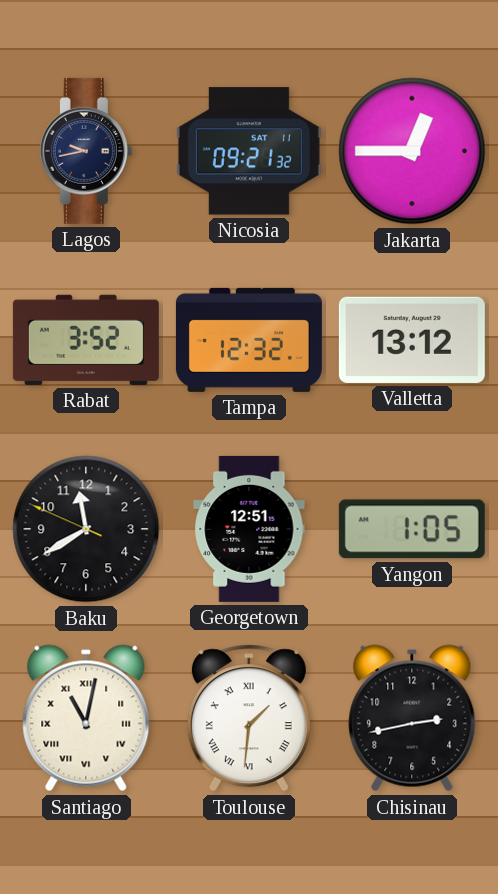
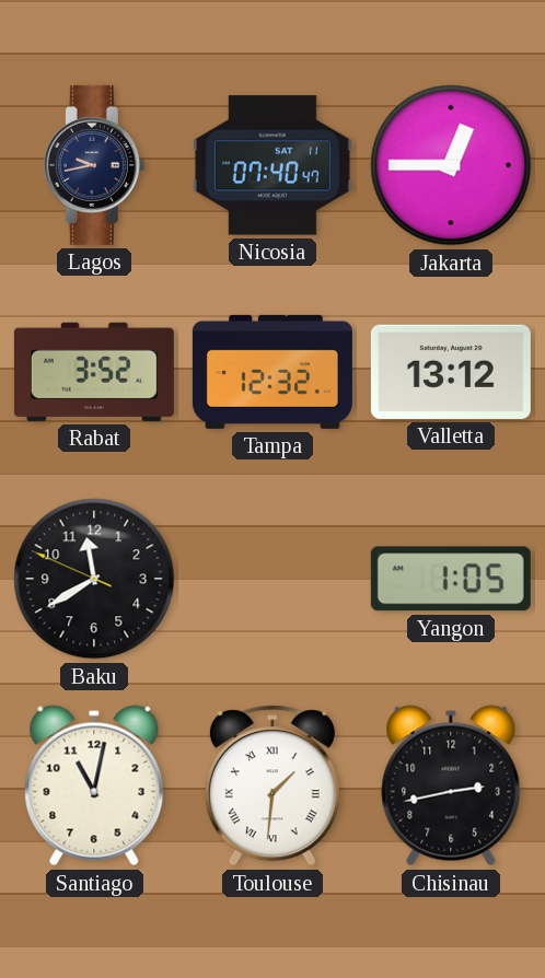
Nicosia: 09:21 -> 07:40
Georgetown: 12:51 -> none
Santiago numerals: Roman -> Arabic
